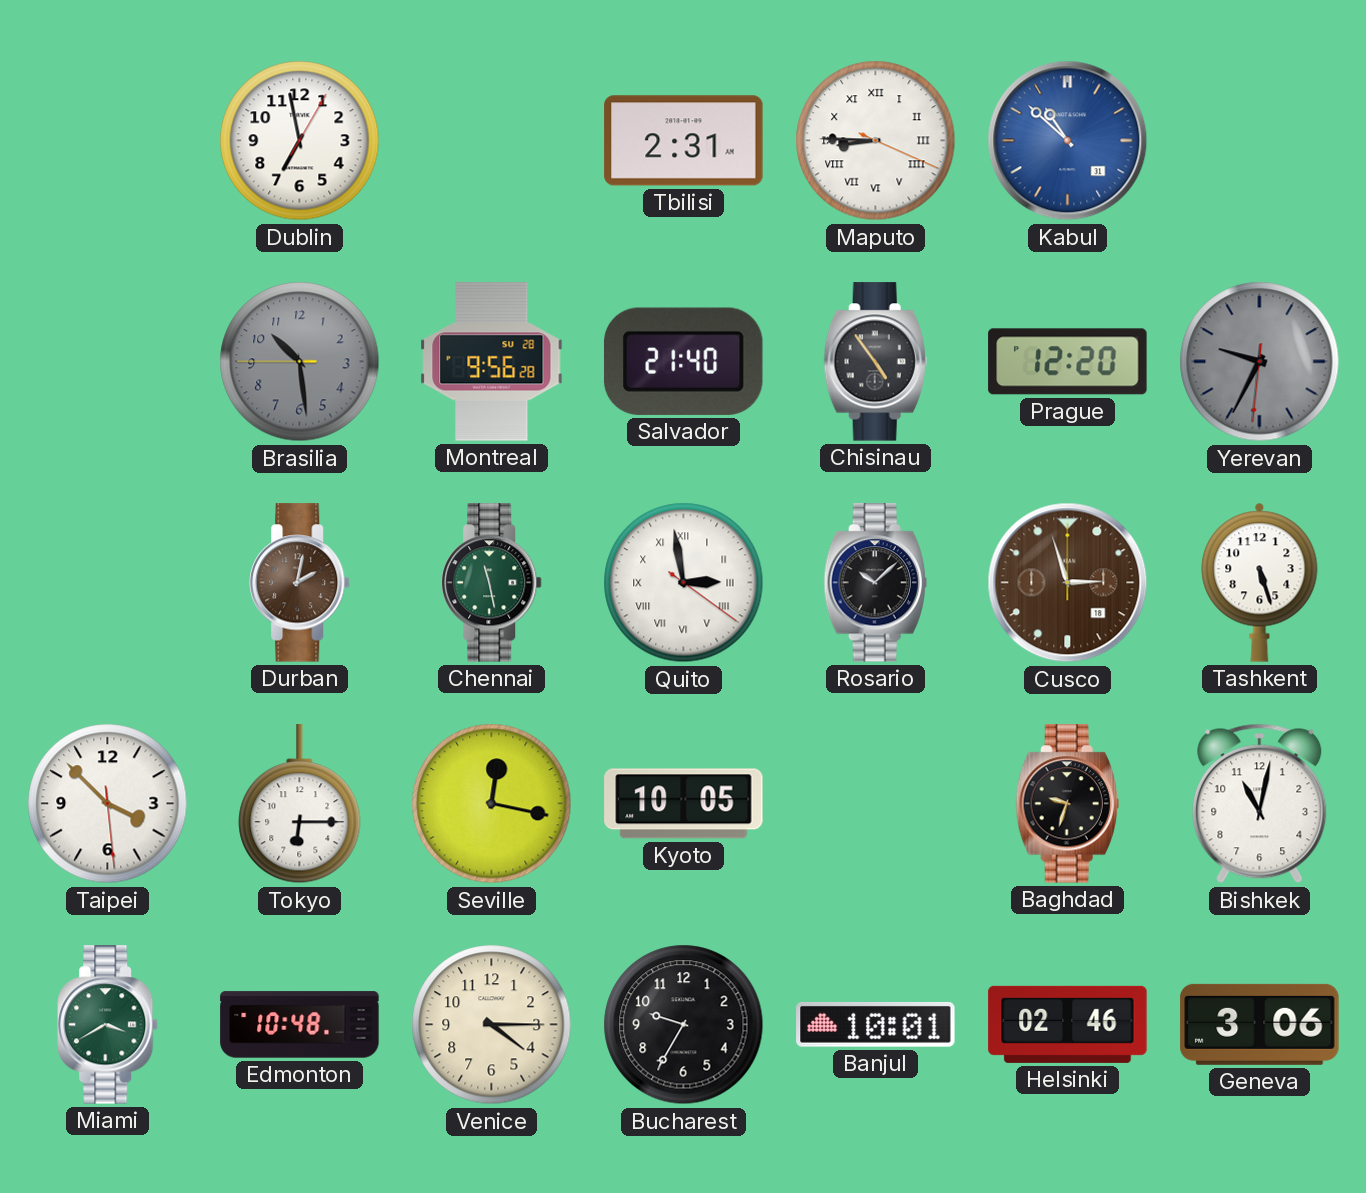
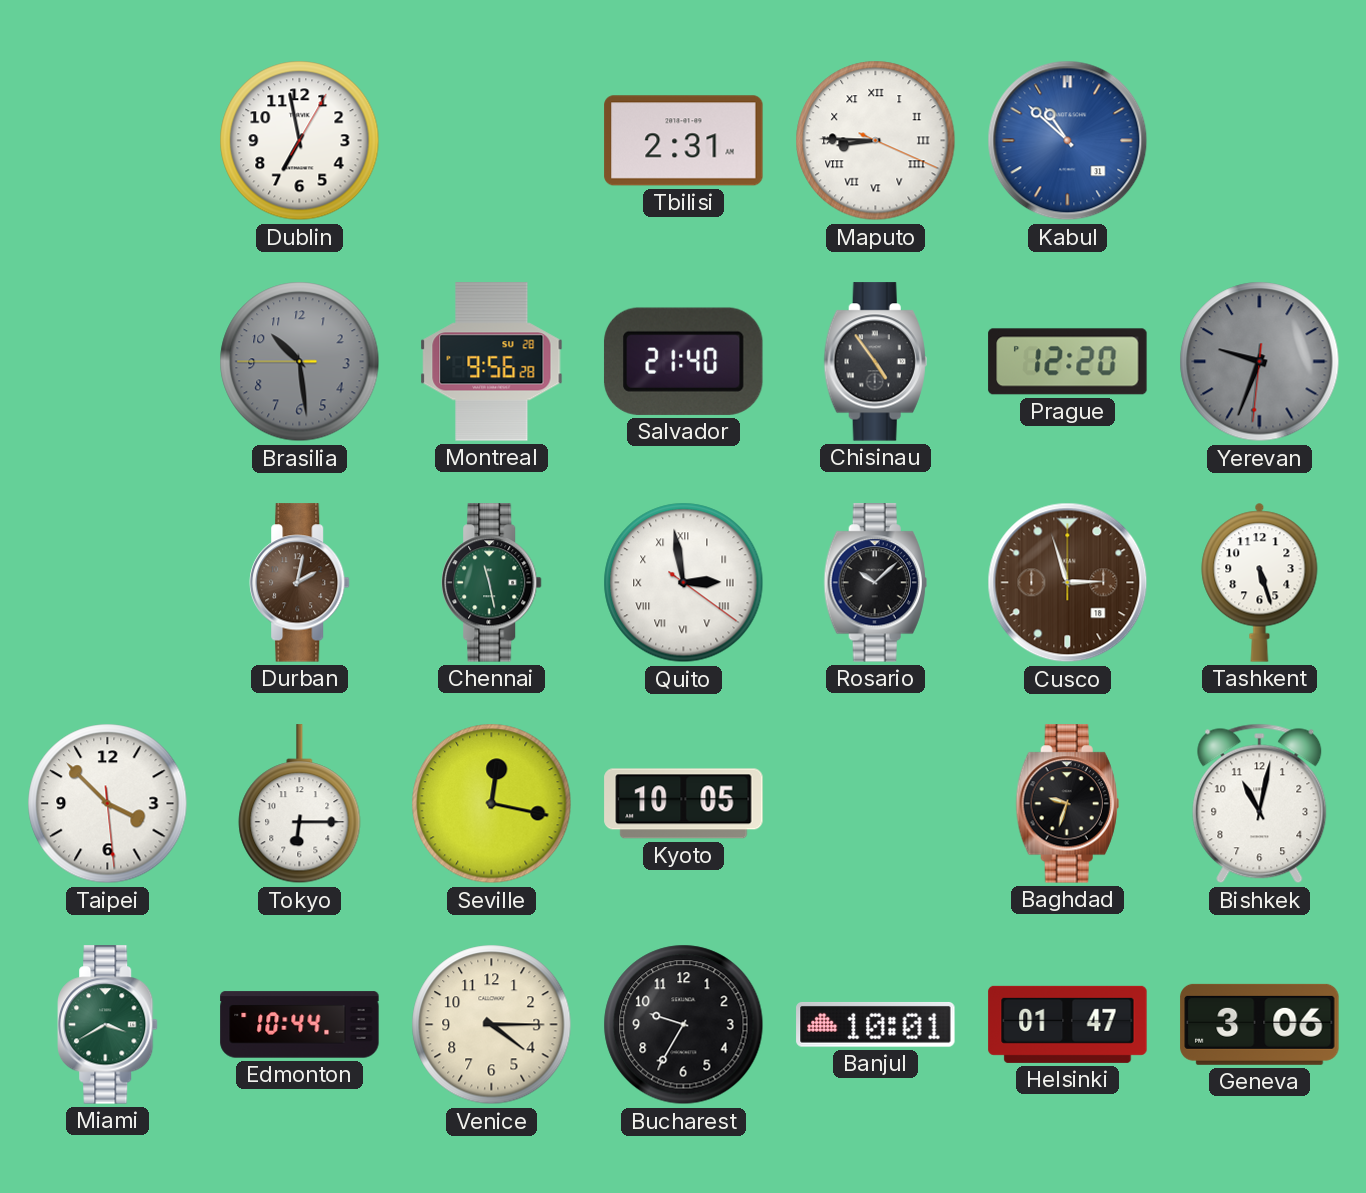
Yerevan: 9:34 -> 9:33
Edmonton: 10:48 -> 10:44
Helsinki: 02:46 -> 01:47
